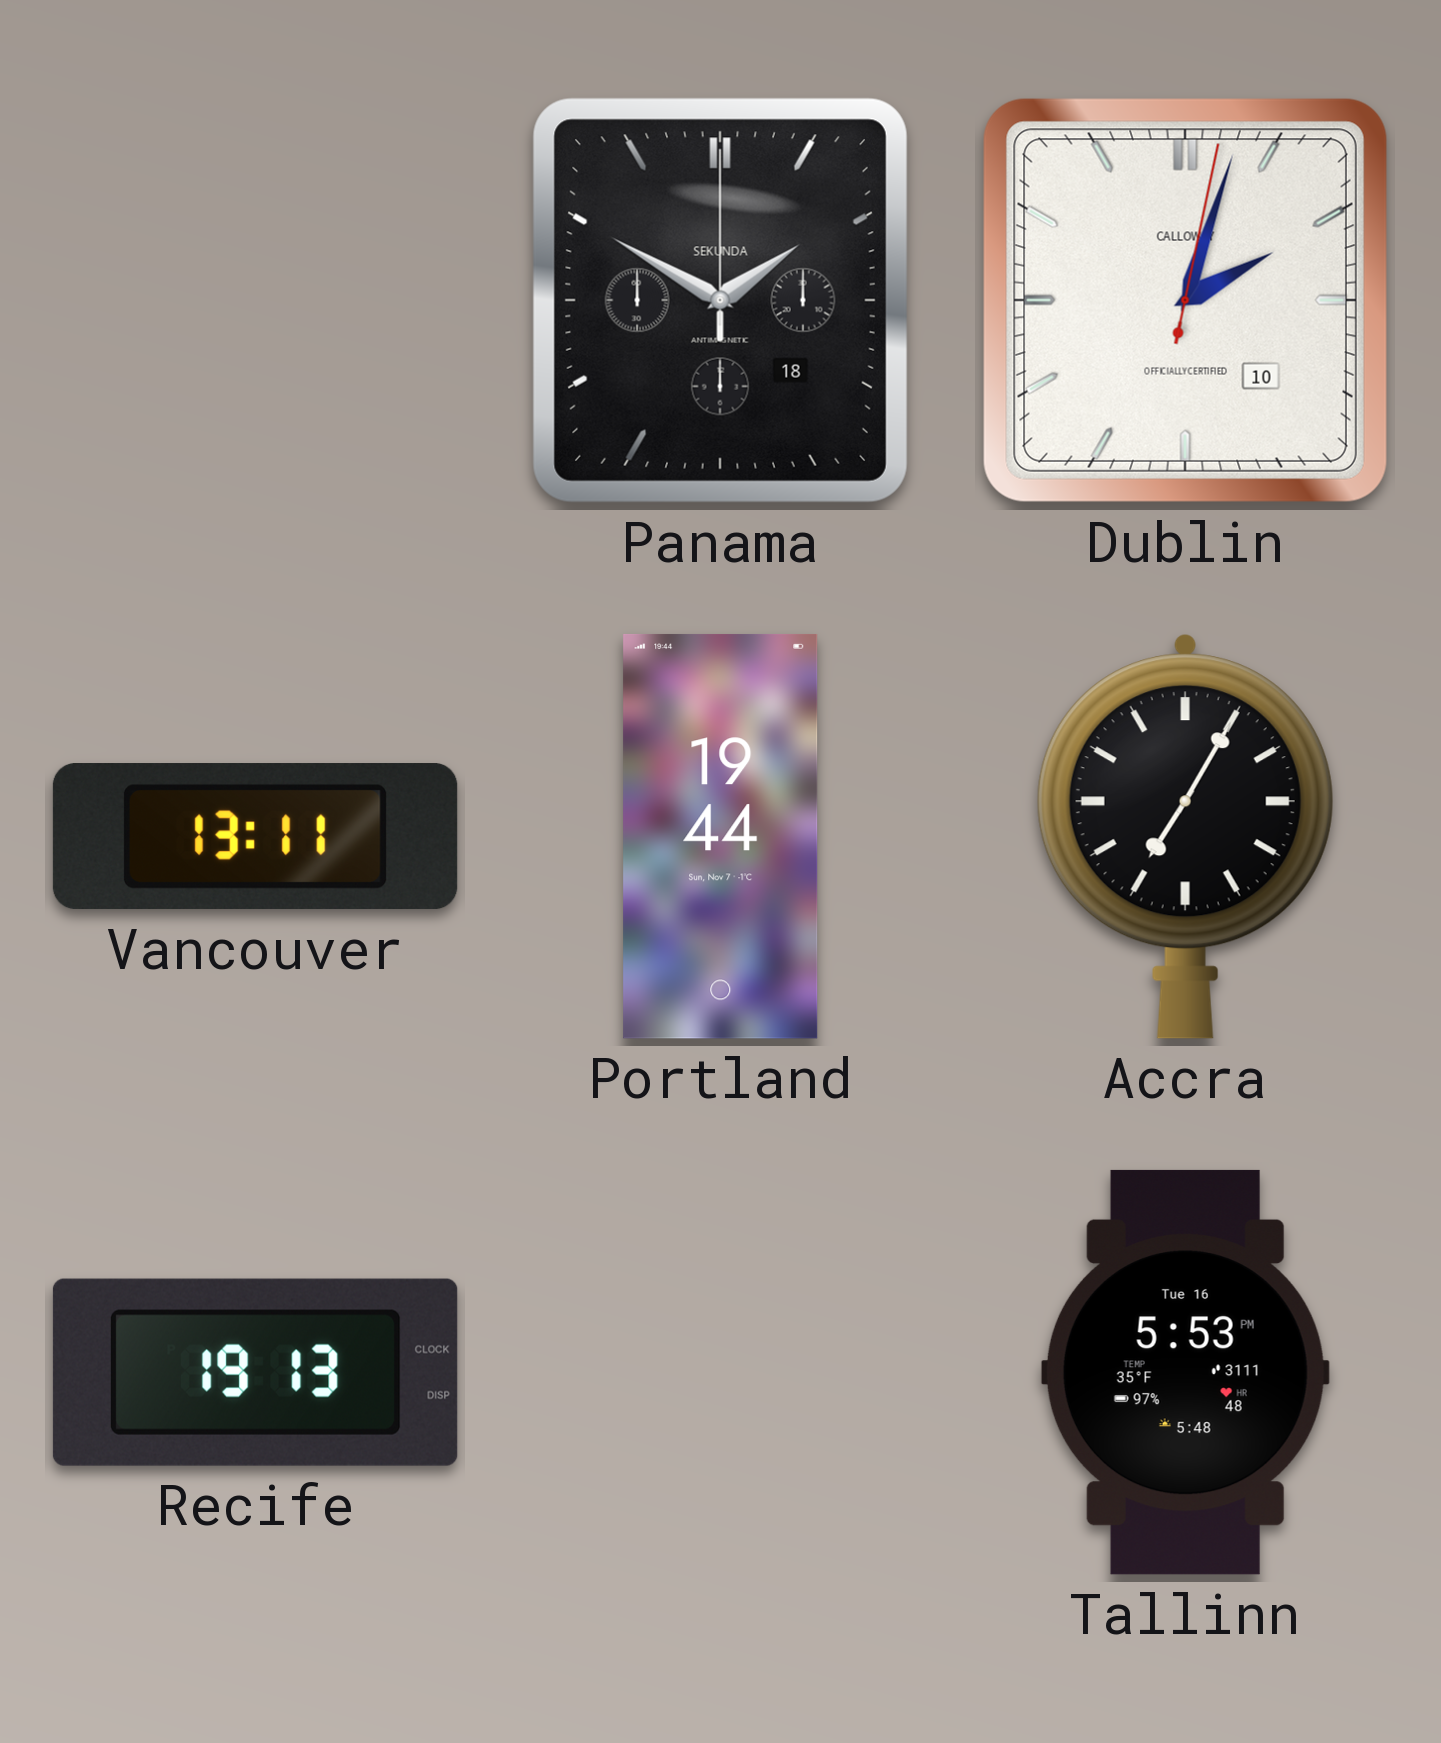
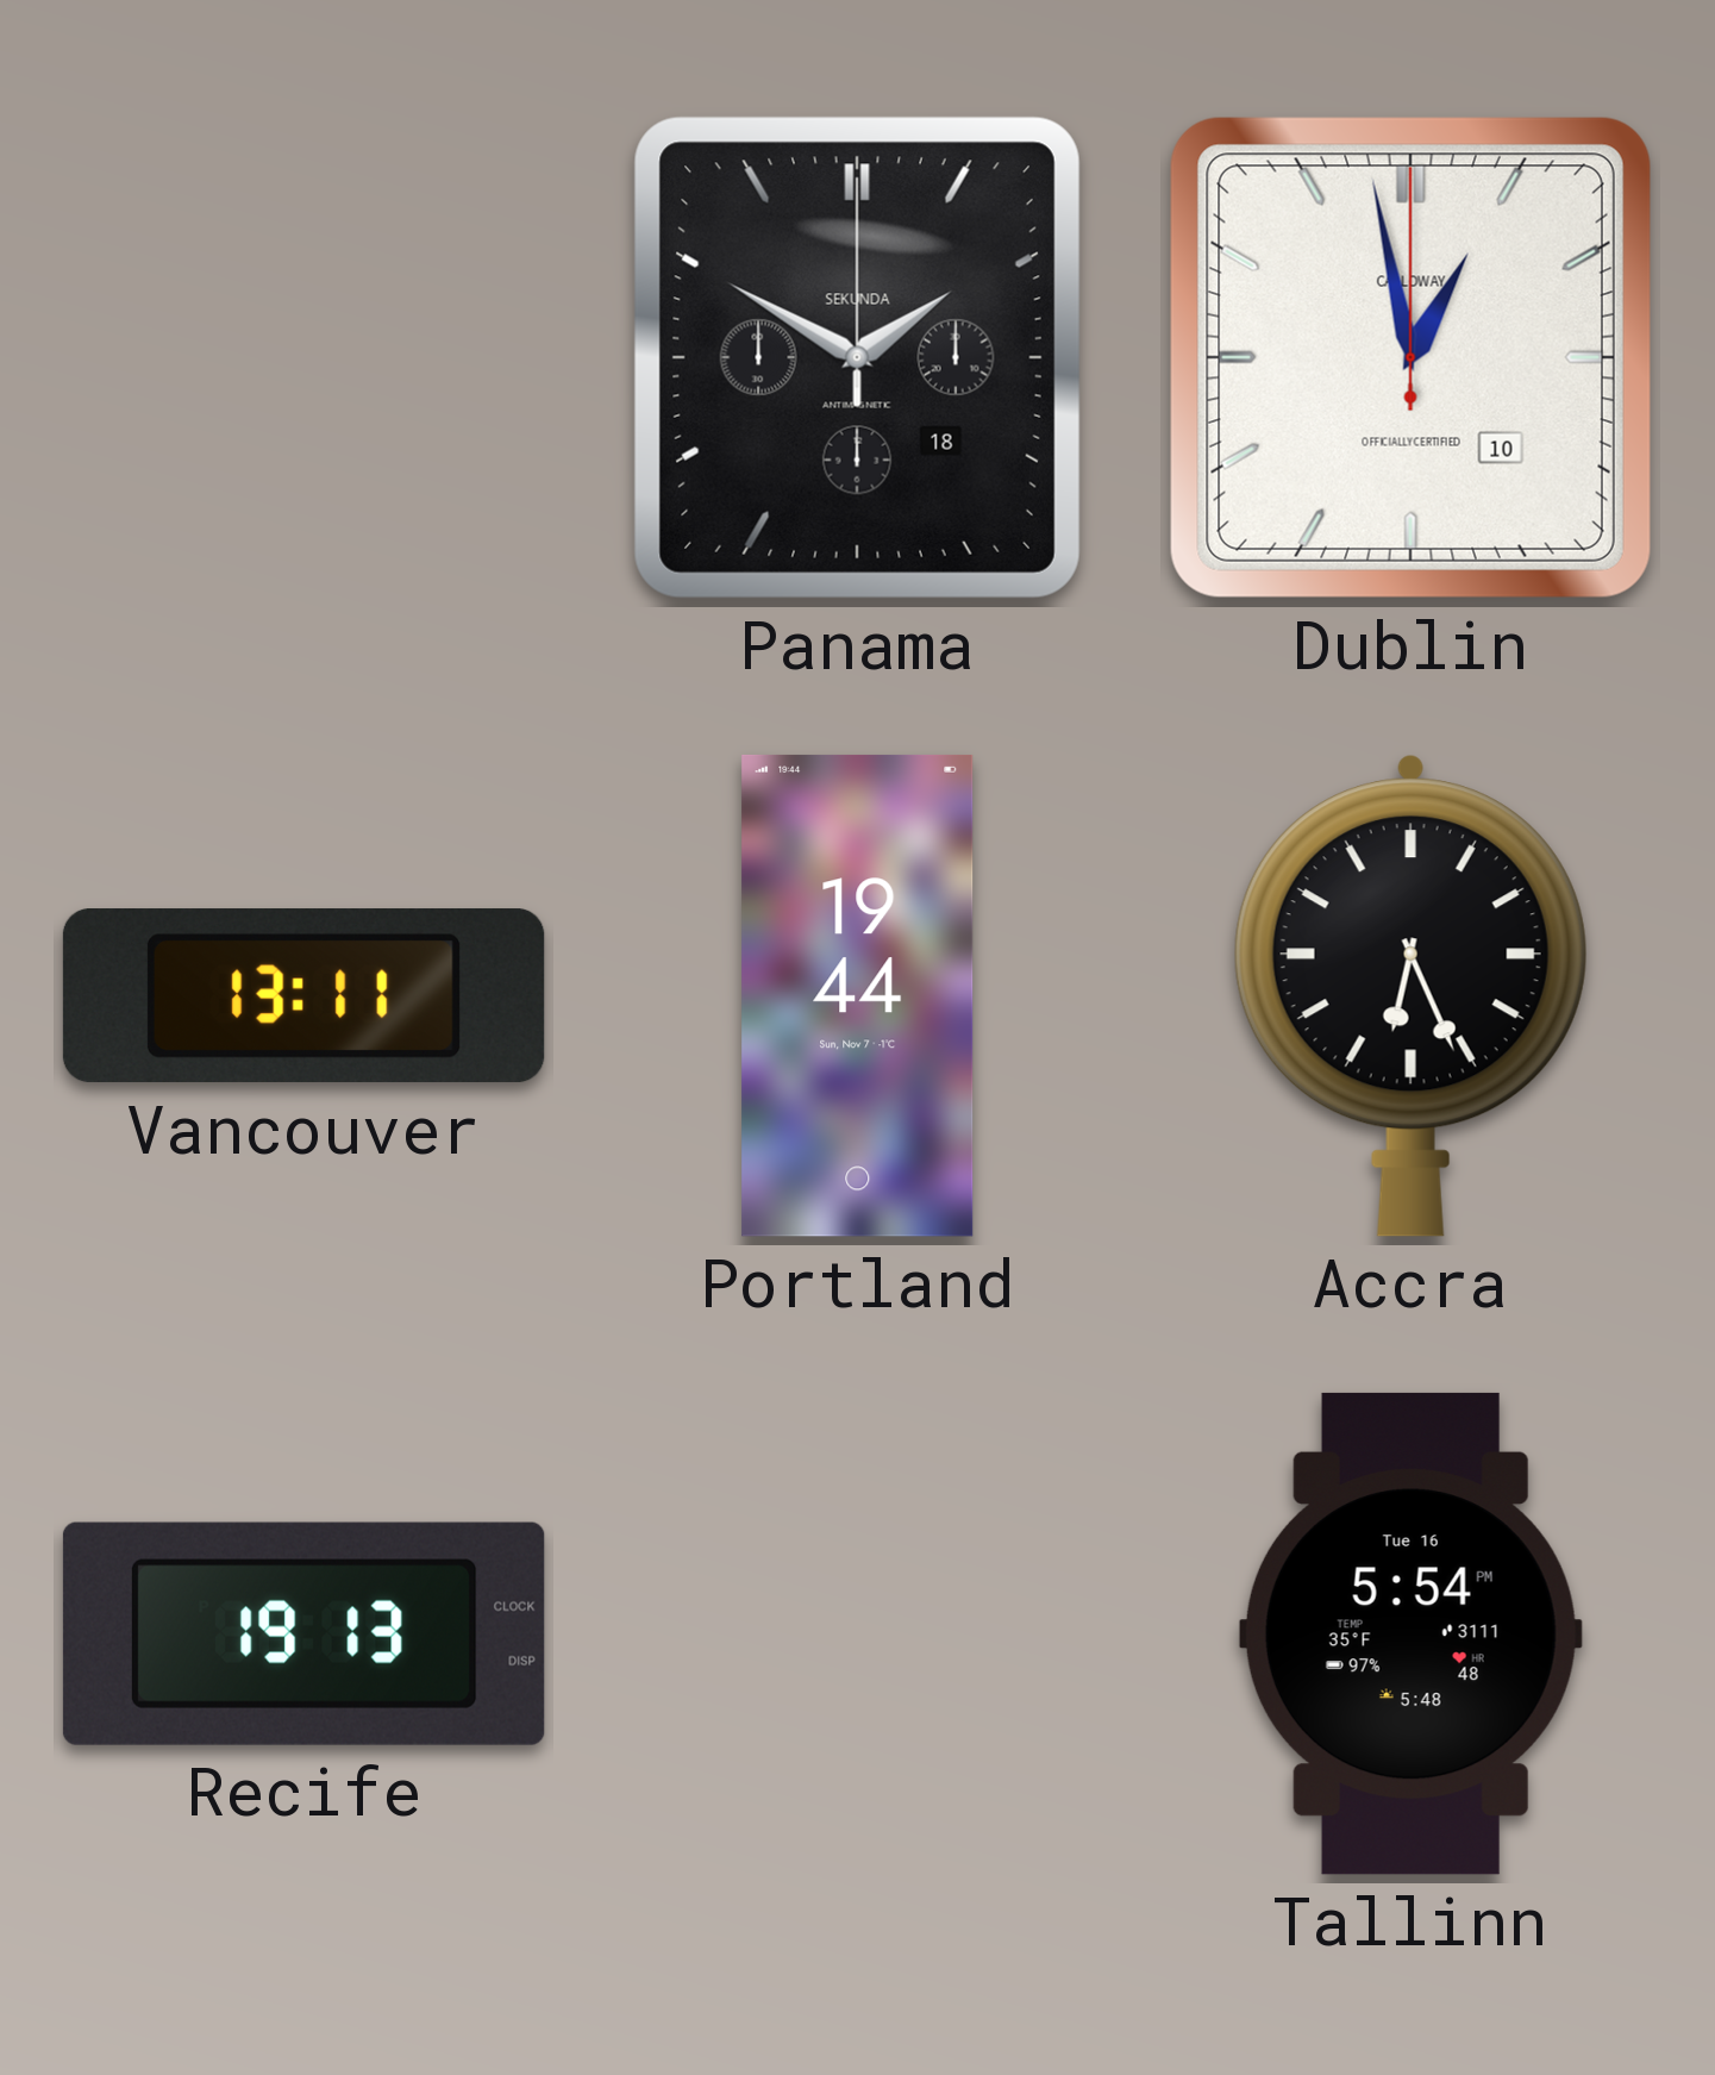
Dublin: 2:03 -> 12:58
Accra: 7:05 -> 6:26
Tallinn: 5:53 -> 5:54
